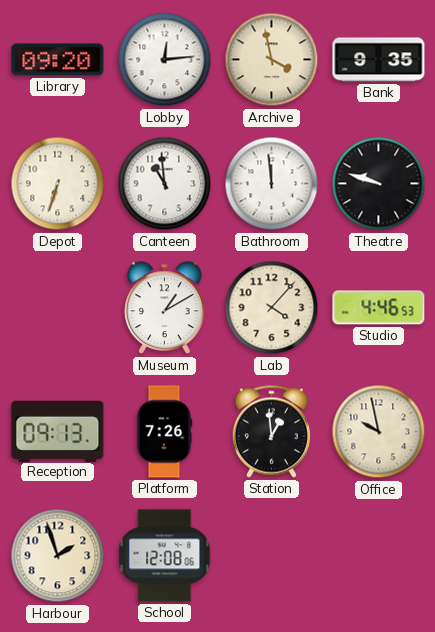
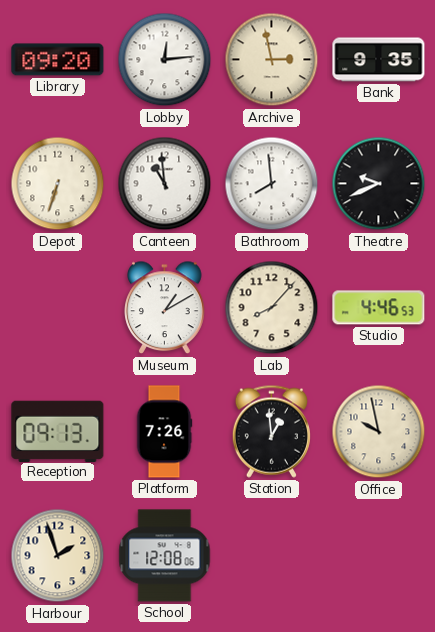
Archive: 3:58 -> 2:58
Bathroom: 11:59 -> 7:59
Theatre: 9:48 -> 9:41
Lab: 4:07 -> 8:07
